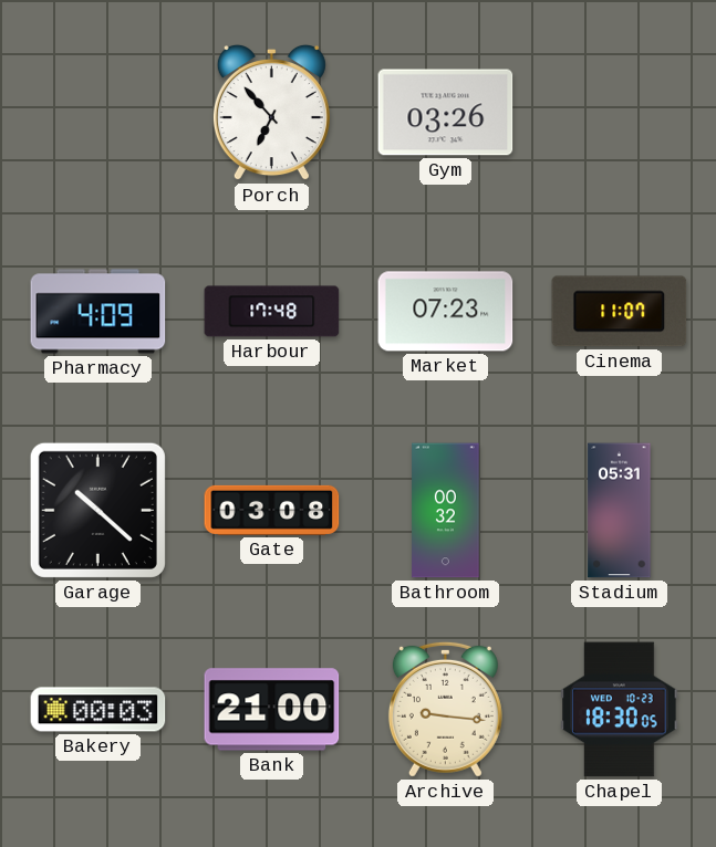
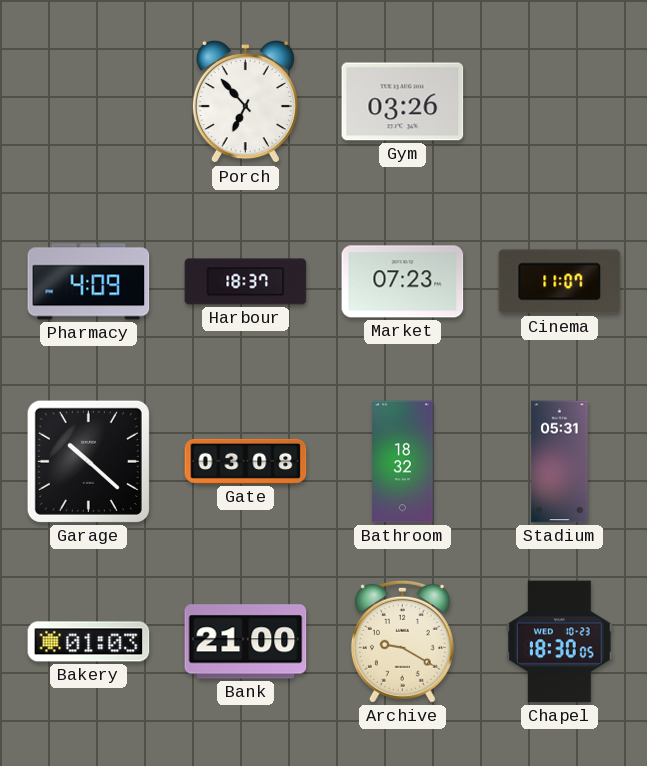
Harbour: 17:48 -> 18:37
Bathroom: 00:32 -> 18:32
Bakery: 00:03 -> 01:03
Archive: 9:16 -> 9:20
